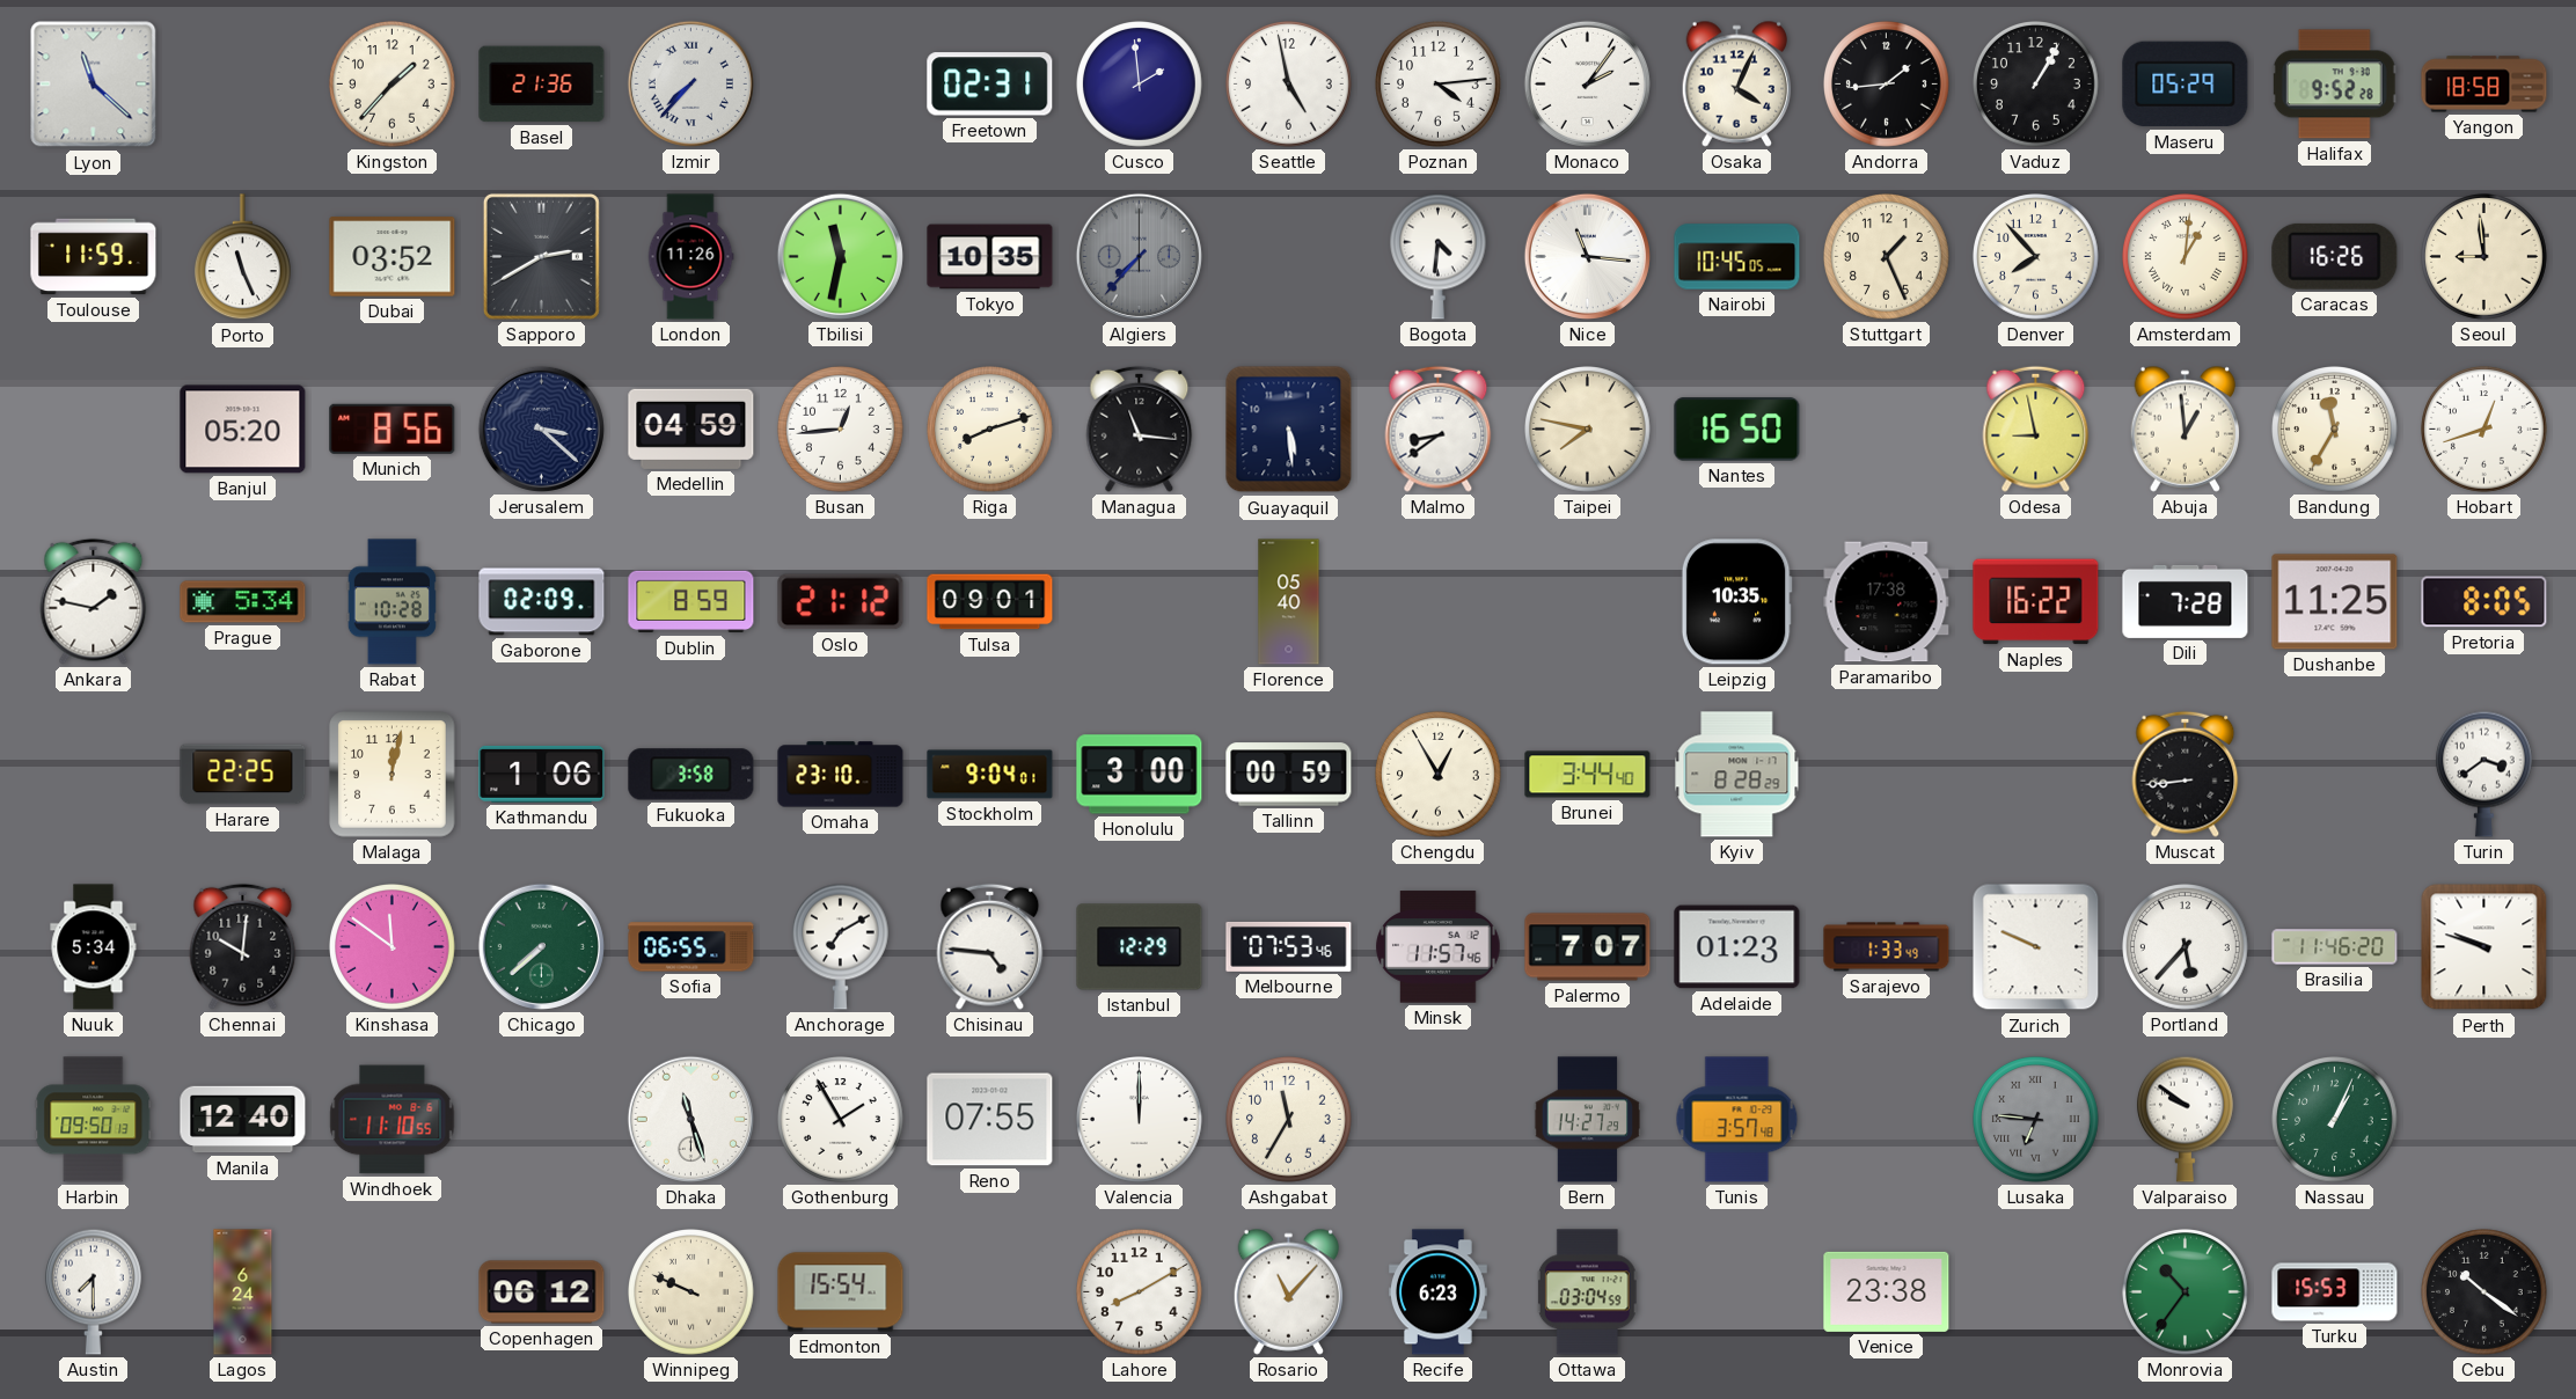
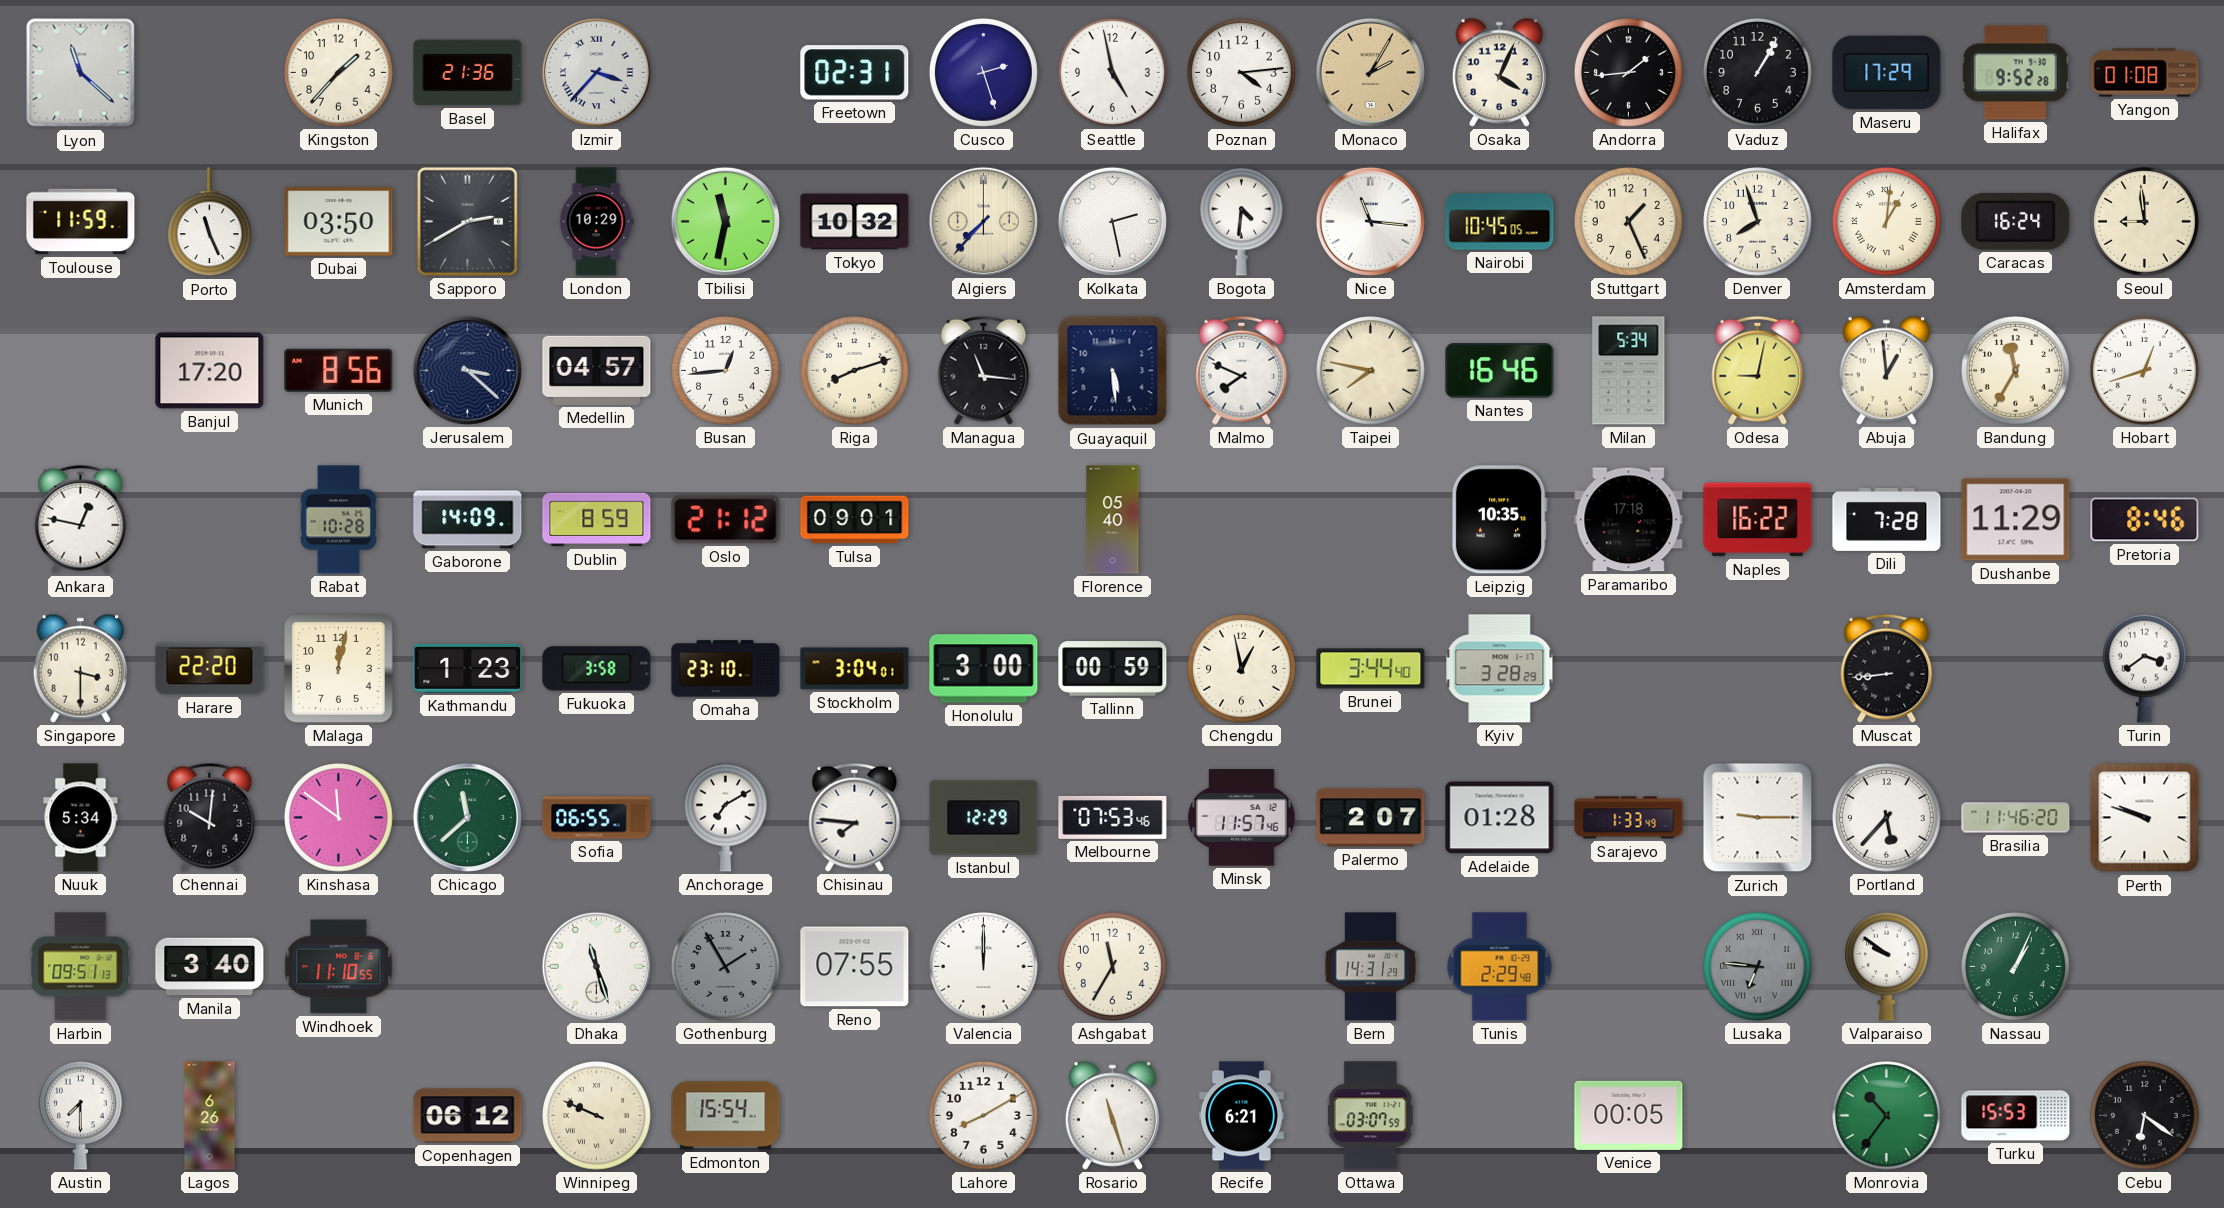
Izmir: 7:37 -> 3:37
Cusco: 1:59 -> 2:27
Monaco: 2:06 -> 2:05
Monaco dial: white -> champagne
Maseru: 05:29 -> 17:29
Yangon: 18:58 -> 01:08
Dubai: 03:52 -> 03:50
London: 11:26 -> 10:29
Tokyo: 10:35 -> 10:32
Algiers dial: grey -> cream
Kolkata: none -> 2:28
Denver: 7:53 -> 7:57
Caracas: 16:26 -> 16:24
Banjul: 05:20 -> 17:20
Medellin: 04:59 -> 04:57
Malmo: 8:39 -> 7:49
Nantes: 16:50 -> 16:46
Milan: none -> 5:34
Odesa: 8:58 -> 9:02
Ankara: 1:47 -> 12:47
Prague: 5:34 -> none
Gaborone: 02:09 -> 14:09
Paramaribo: 17:38 -> 17:18
Dushanbe: 11:25 -> 11:29
Pretoria: 8:05 -> 8:46
Singapore: none -> 3:30
Harare: 22:25 -> 22:20
Kathmandu: 1:06 -> 1:23
Stockholm: 9:04 -> 3:04
Chengdu: 12:55 -> 12:58
Kyiv: 8:28 -> 3:28
Chicago: 7:38 -> 11:38
Chisinau: 4:46 -> 7:46
Palermo: 7:07 -> 2:07
Adelaide: 01:23 -> 01:28
Zurich: 9:49 -> 9:15
Harbin: 09:50 -> 09:51
Manila: 12:40 -> 3:40
Gothenburg dial: white -> grey
Bern: 14:27 -> 14:31
Tunis: 3:57 -> 2:29
Lagos: 6:24 -> 6:26
Rosario: 11:07 -> 11:27
Recife: 6:23 -> 6:21
Ottawa: 03:04 -> 03:07
Venice: 23:38 -> 00:05
Cebu: 10:21 -> 6:21
